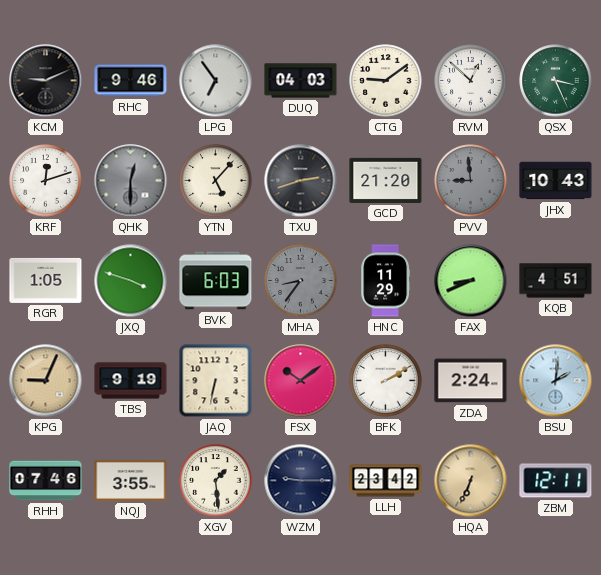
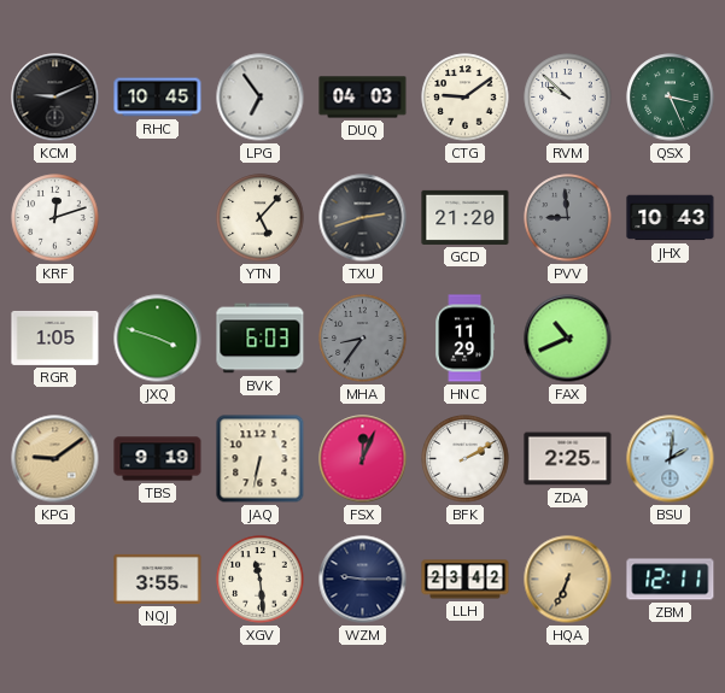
RHC: 9:46 -> 10:45
RVM: 12:52 -> 9:52
QHK: 12:30 -> none
FAX: 8:41 -> 10:41
KQB: 4:51 -> none
KPG: 9:04 -> 9:09
FSX: 10:09 -> 12:04
ZDA: 2:24 -> 2:25
RHH: 07:46 -> none
XGV: 1:29 -> 11:29
